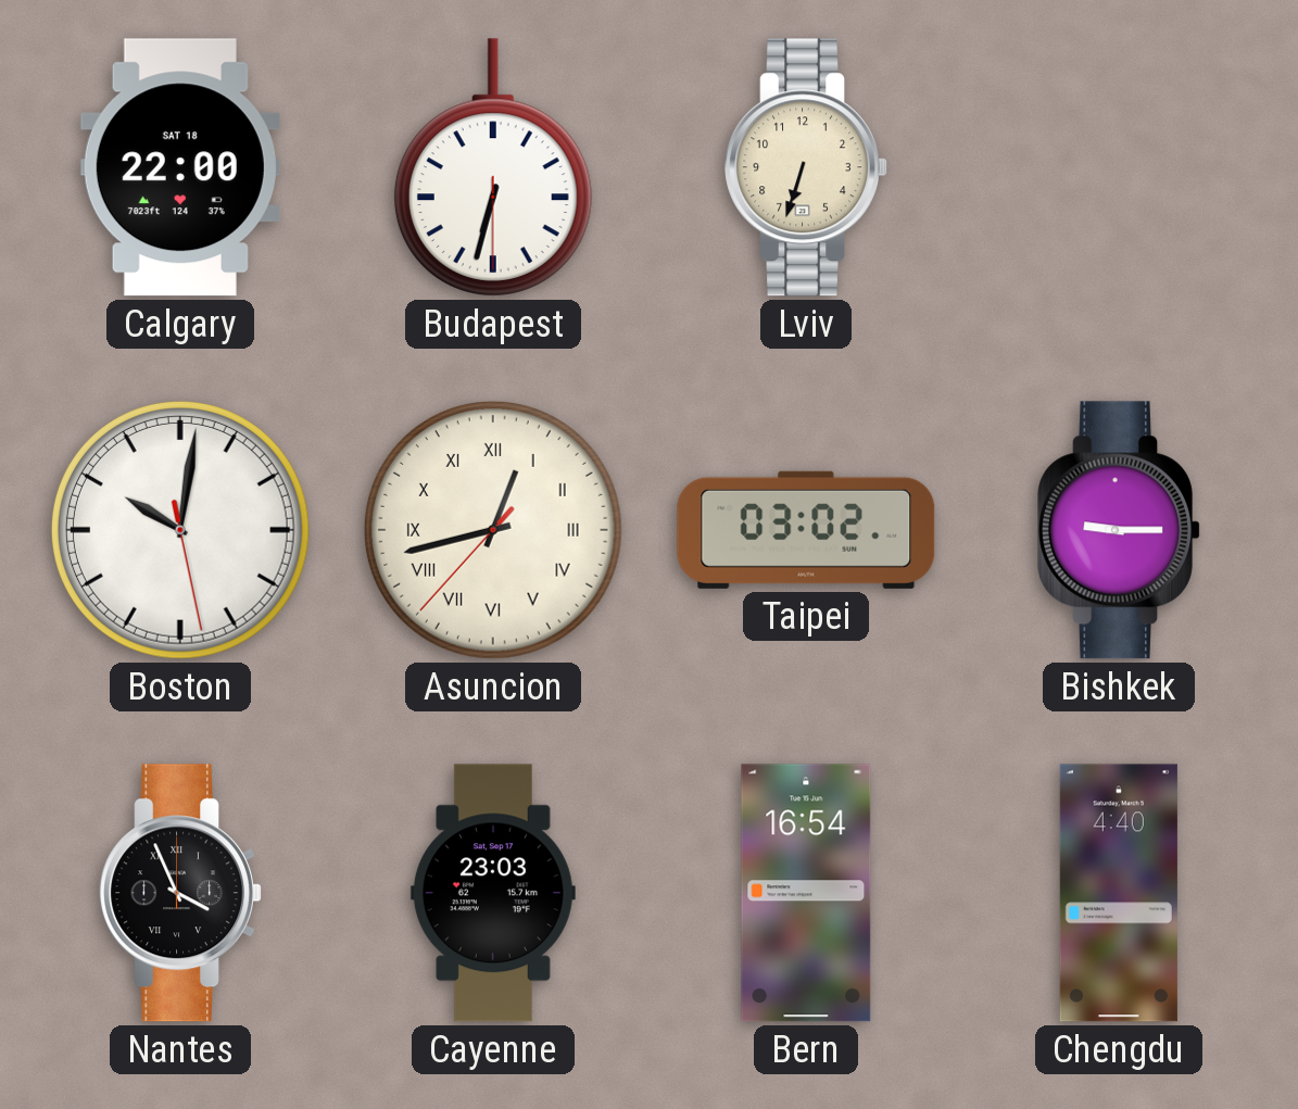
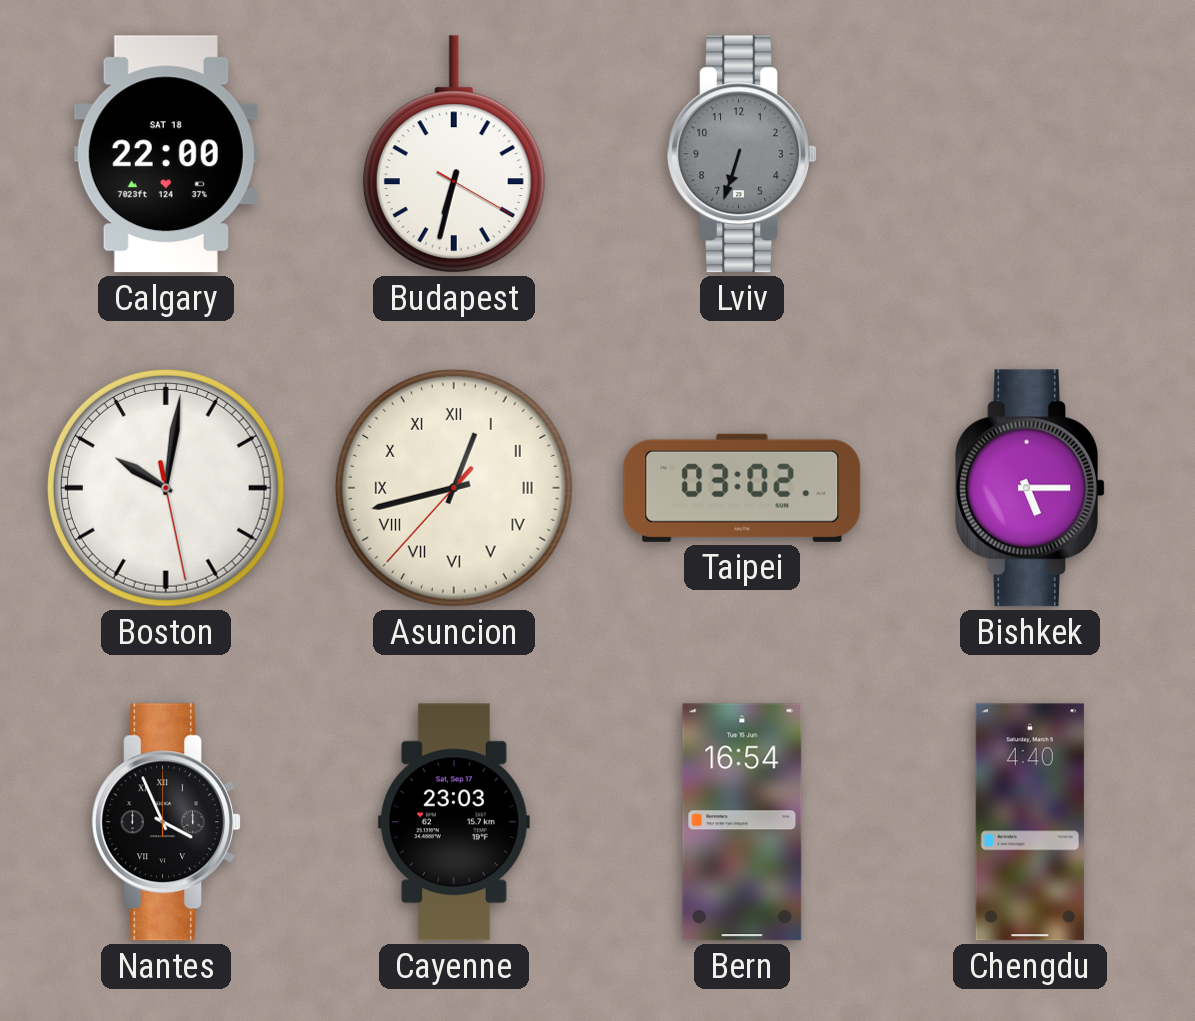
Budapest: 6:32:30 -> 6:32:20
Lviv dial: cream -> grey
Bishkek: 9:15 -> 5:15
